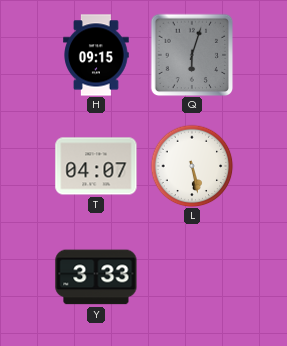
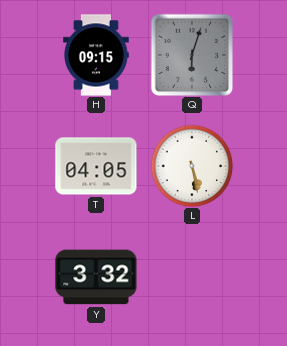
T: 04:07 -> 04:05
Y: 3:33 -> 3:32
